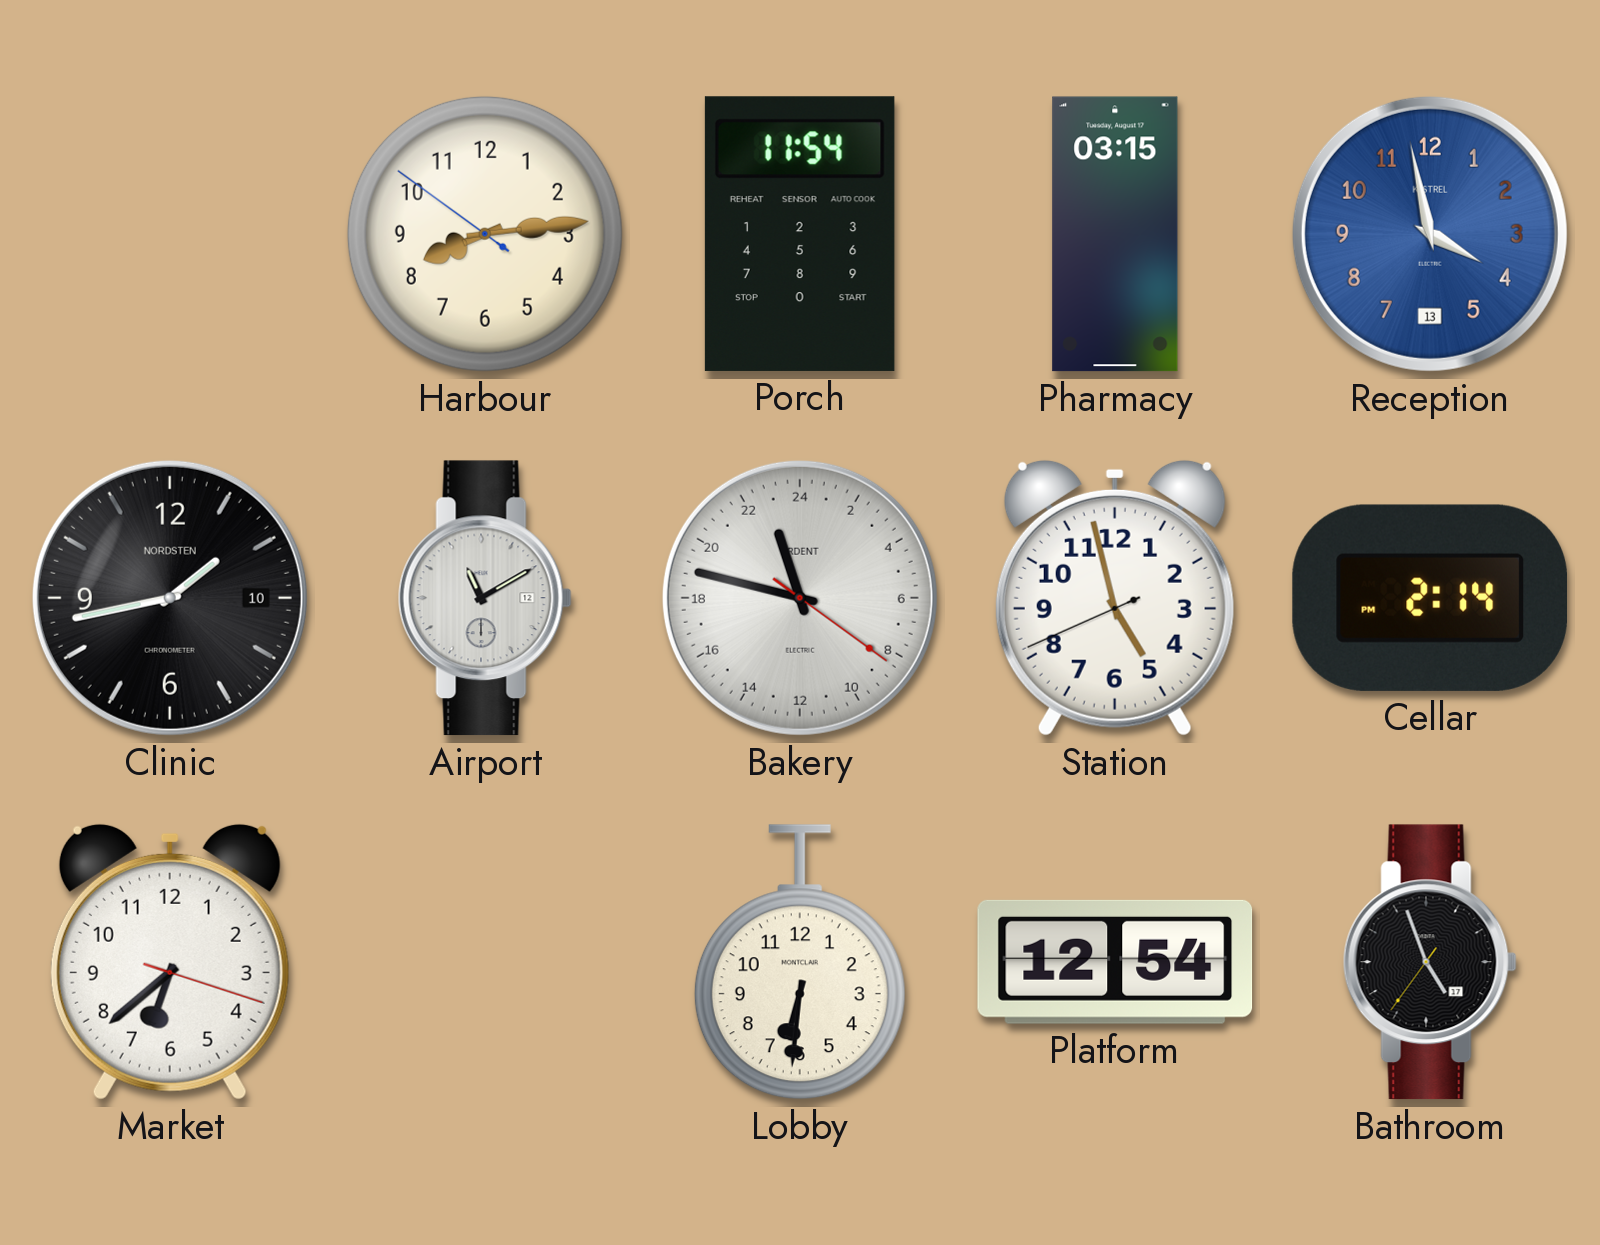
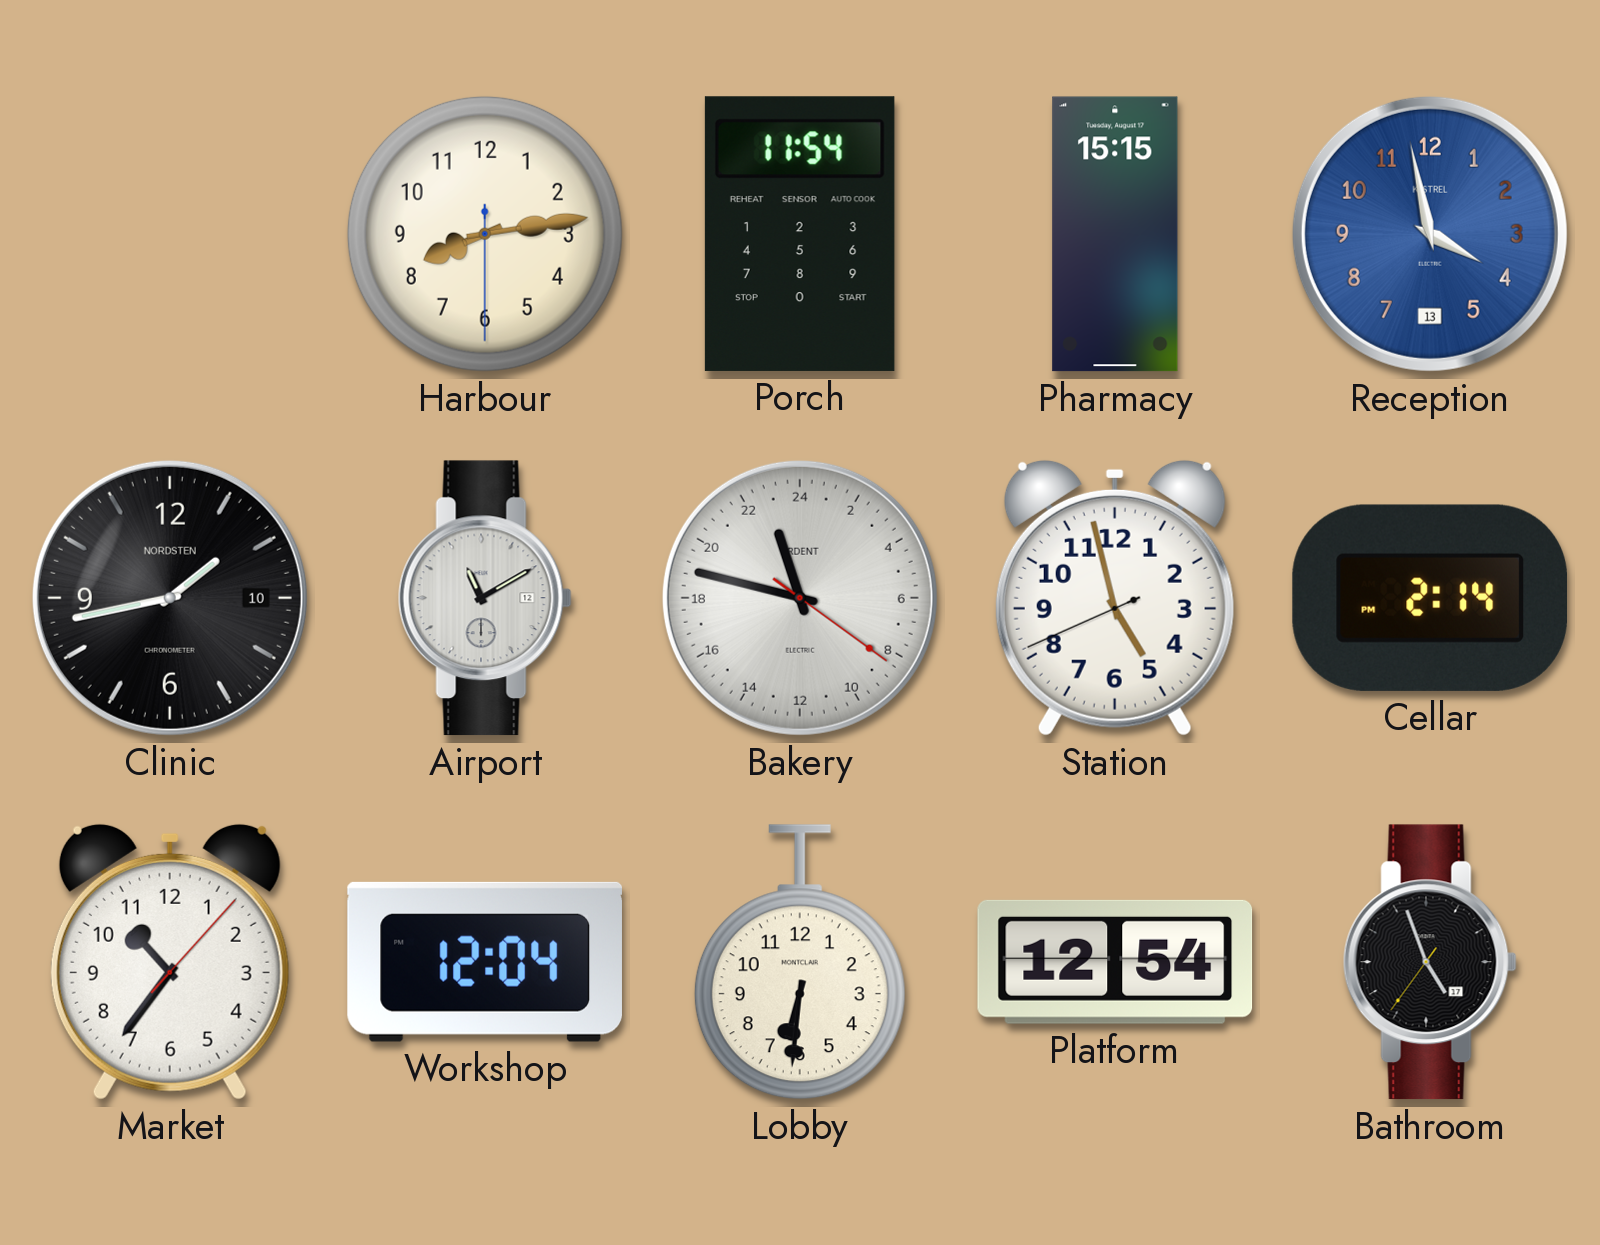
Harbour: 8:13:51 -> 8:13:30
Pharmacy: 03:15 -> 15:15
Market: 6:38 -> 10:36
Workshop: none -> 12:04
